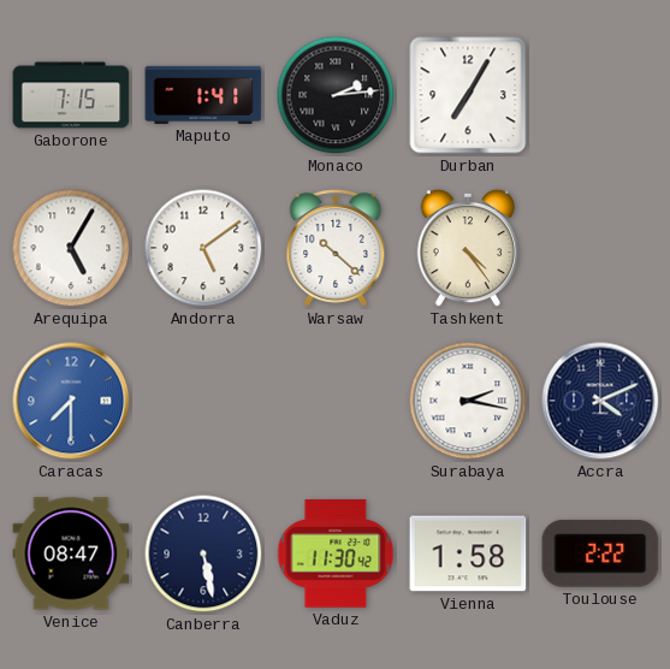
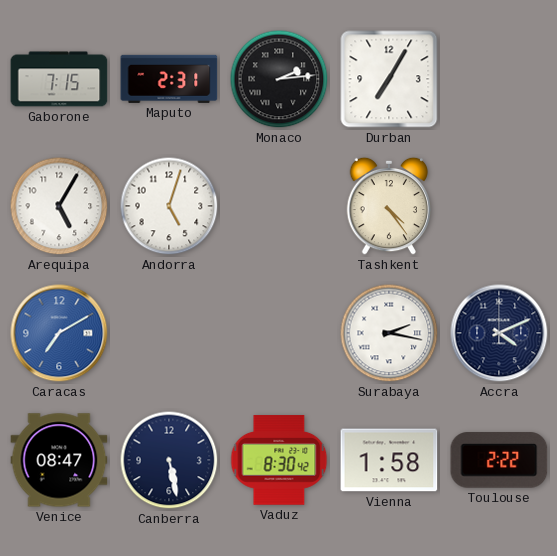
Maputo: 1:41 -> 2:31
Andorra: 5:09 -> 5:03
Warsaw: 10:22 -> none
Caracas: 7:30 -> 7:10
Vaduz: 11:30 -> 8:30
